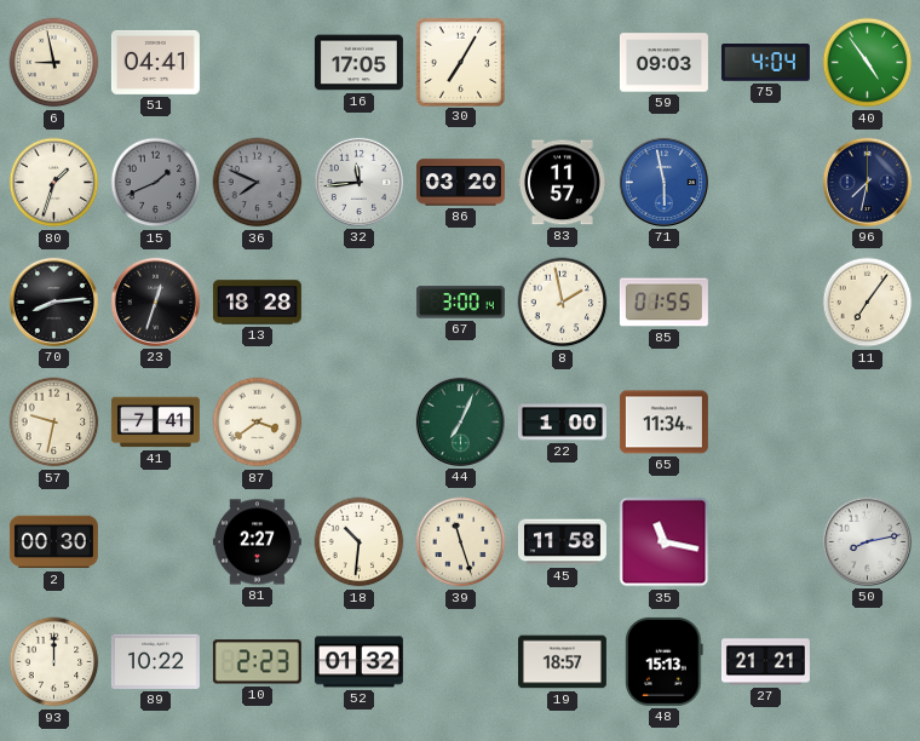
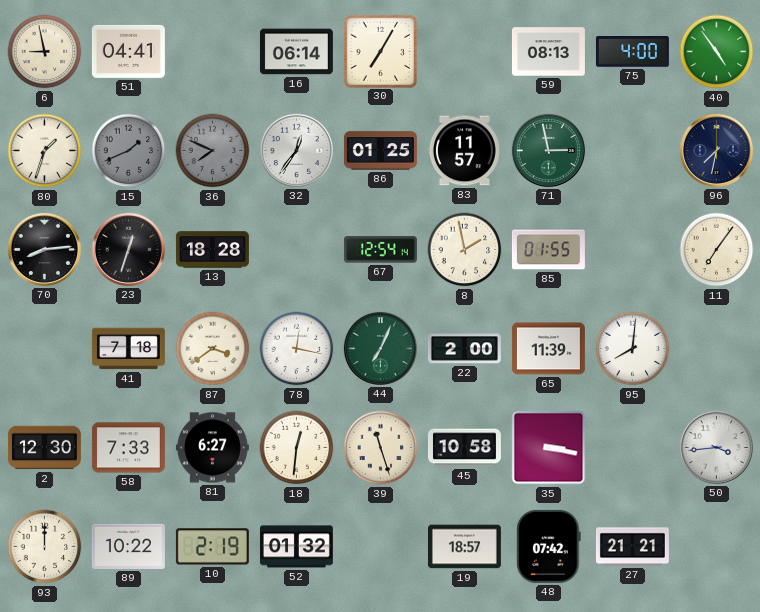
16: 17:05 -> 06:14
59: 09:03 -> 08:13
75: 4:04 -> 4:00
32: 11:44 -> 12:36
86: 03:20 -> 01:25
71: 5:58 -> 2:58
71 dial: blue -> green
67: 3:00 -> 12:54
57: 9:32 -> none
41: 7:41 -> 7:18
78: none -> 12:17
22: 1:00 -> 2:00
65: 11:34 -> 11:39
95: none -> 8:01
2: 00:30 -> 12:30
58: none -> 7:33
81: 2:27 -> 6:27
18: 10:31 -> 12:31
45: 11:58 -> 10:58
35: 11:17 -> 3:17
50: 8:13 -> 3:44
10: 2:23 -> 2:19
48: 15:13 -> 07:42
